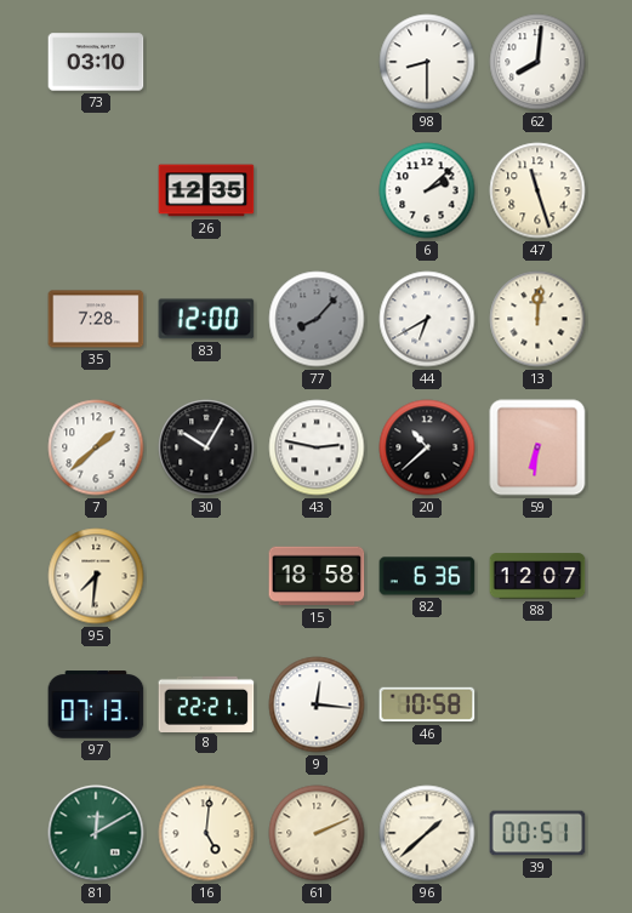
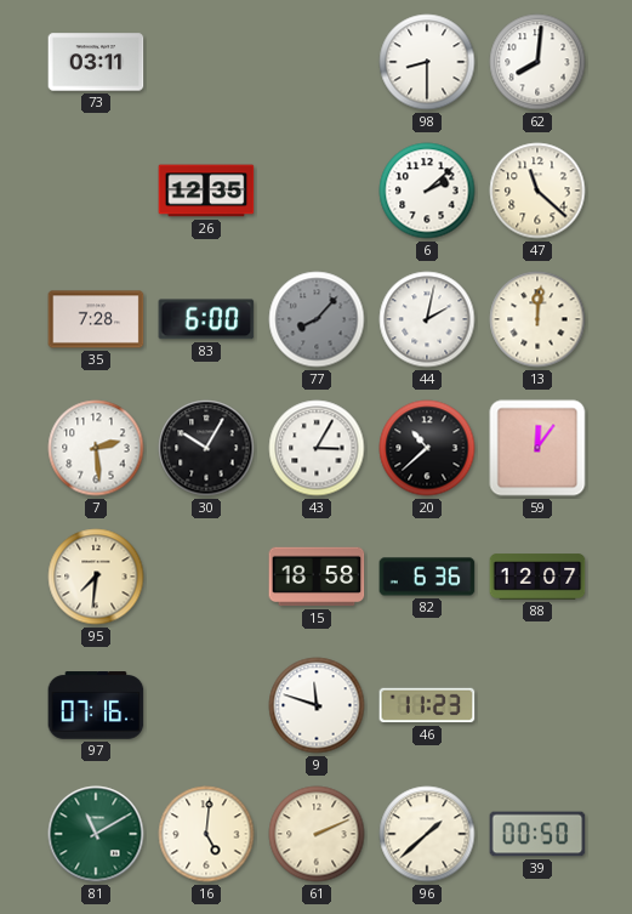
73: 03:10 -> 03:11
47: 11:27 -> 11:22
83: 12:00 -> 6:00
44: 6:40 -> 2:02
7: 1:38 -> 2:29
43: 2:47 -> 3:05
59: 6:31 -> 12:06
97: 07:13 -> 07:16
8: 22:21 -> none
9: 12:16 -> 11:48
46: 10:58 -> 11:23
81: 12:10 -> 11:10
39: 00:51 -> 00:50
